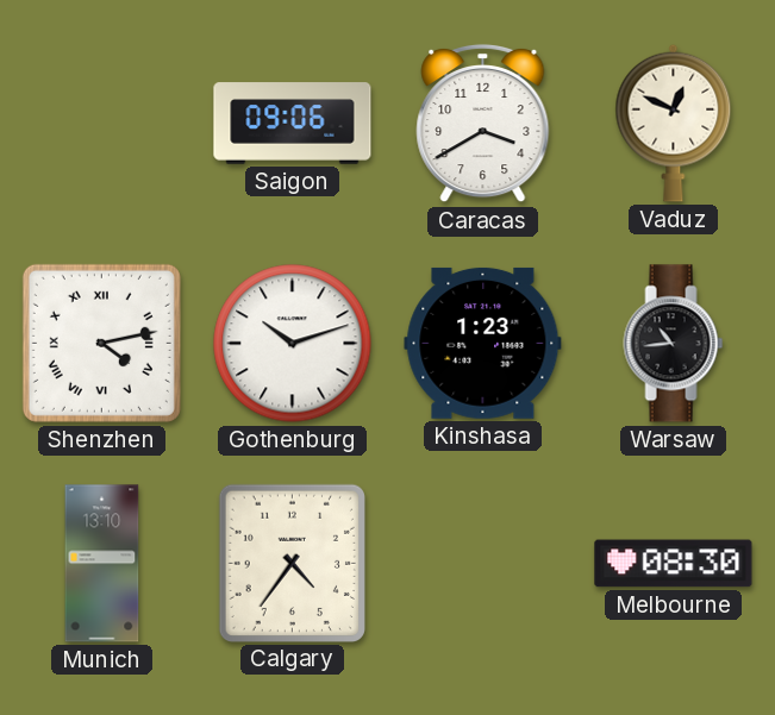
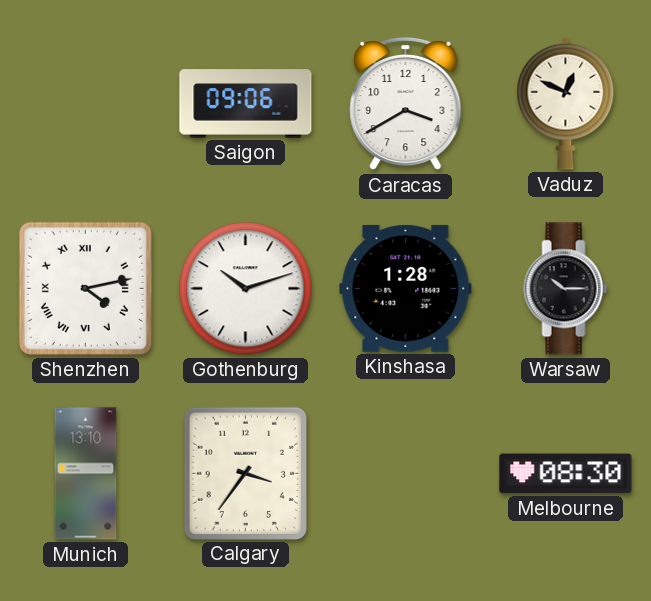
Kinshasa: 1:23 -> 1:28
Warsaw: 10:44 -> 10:15
Calgary: 4:36 -> 3:36
